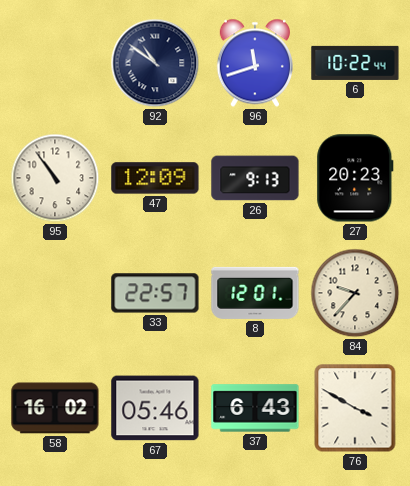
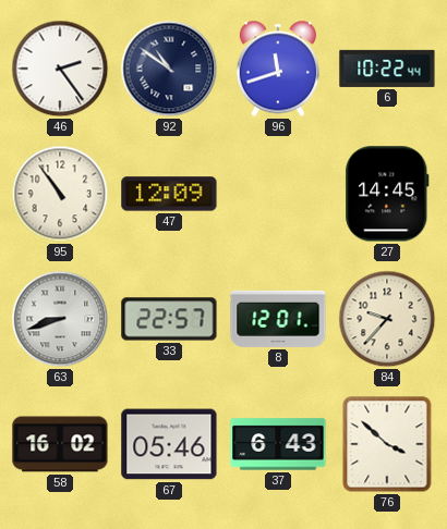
46: none -> 2:24
26: 9:13 -> none
27: 20:23 -> 14:45
63: none -> 8:42
76: 3:50 -> 3:52
